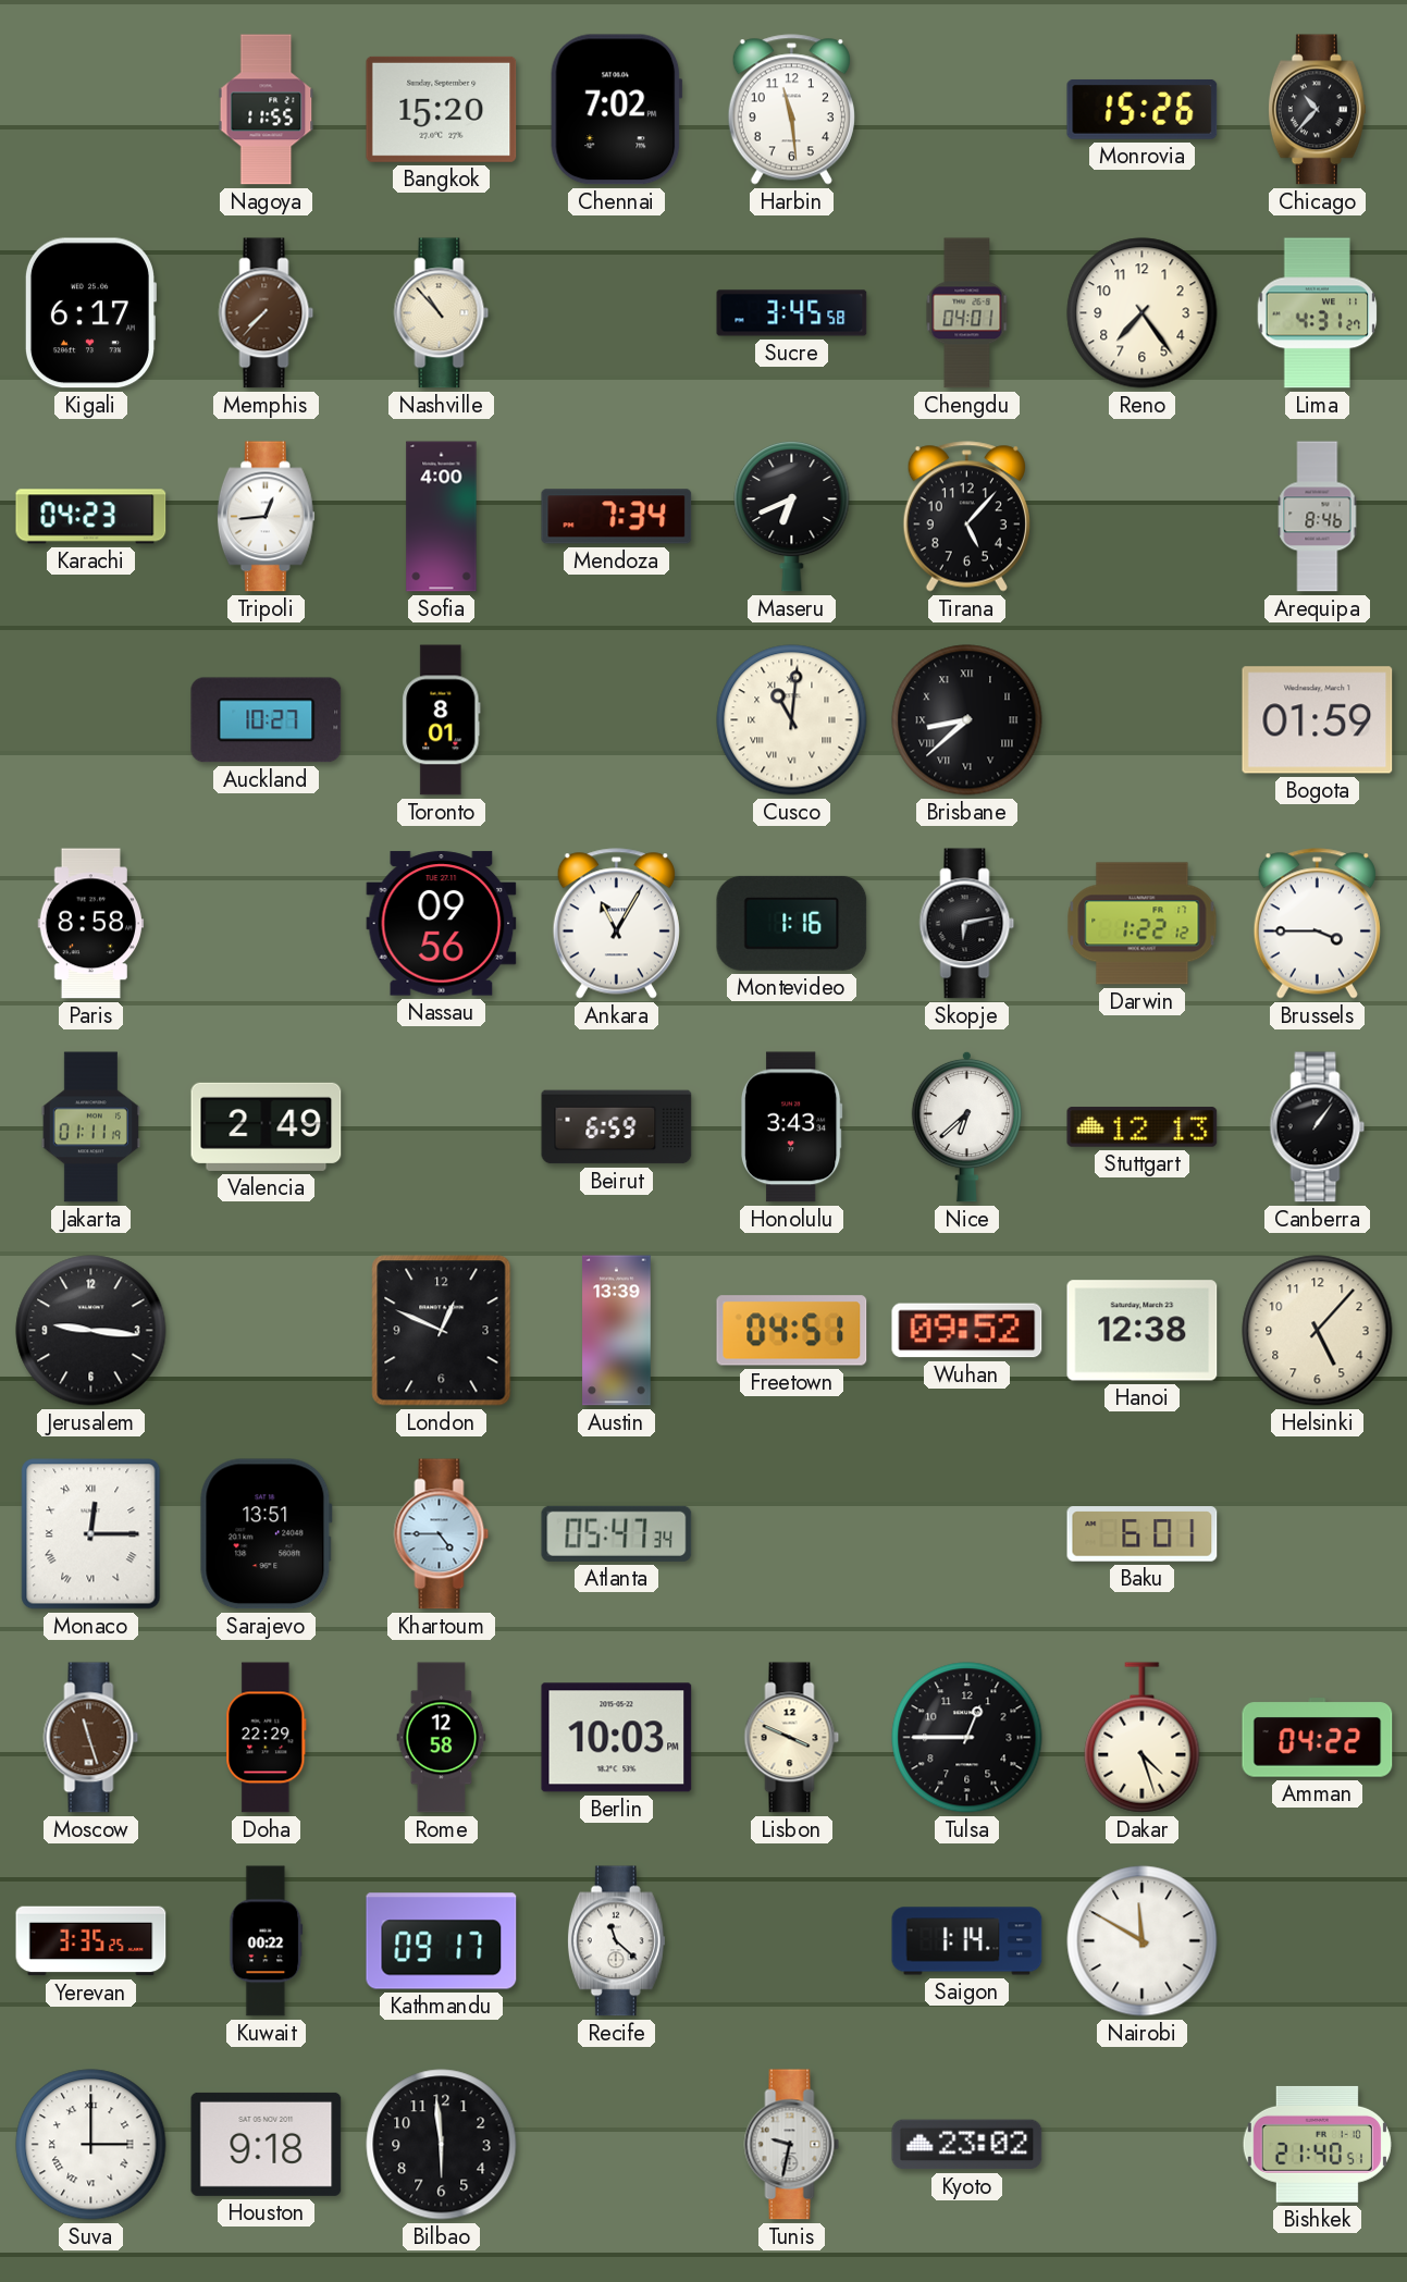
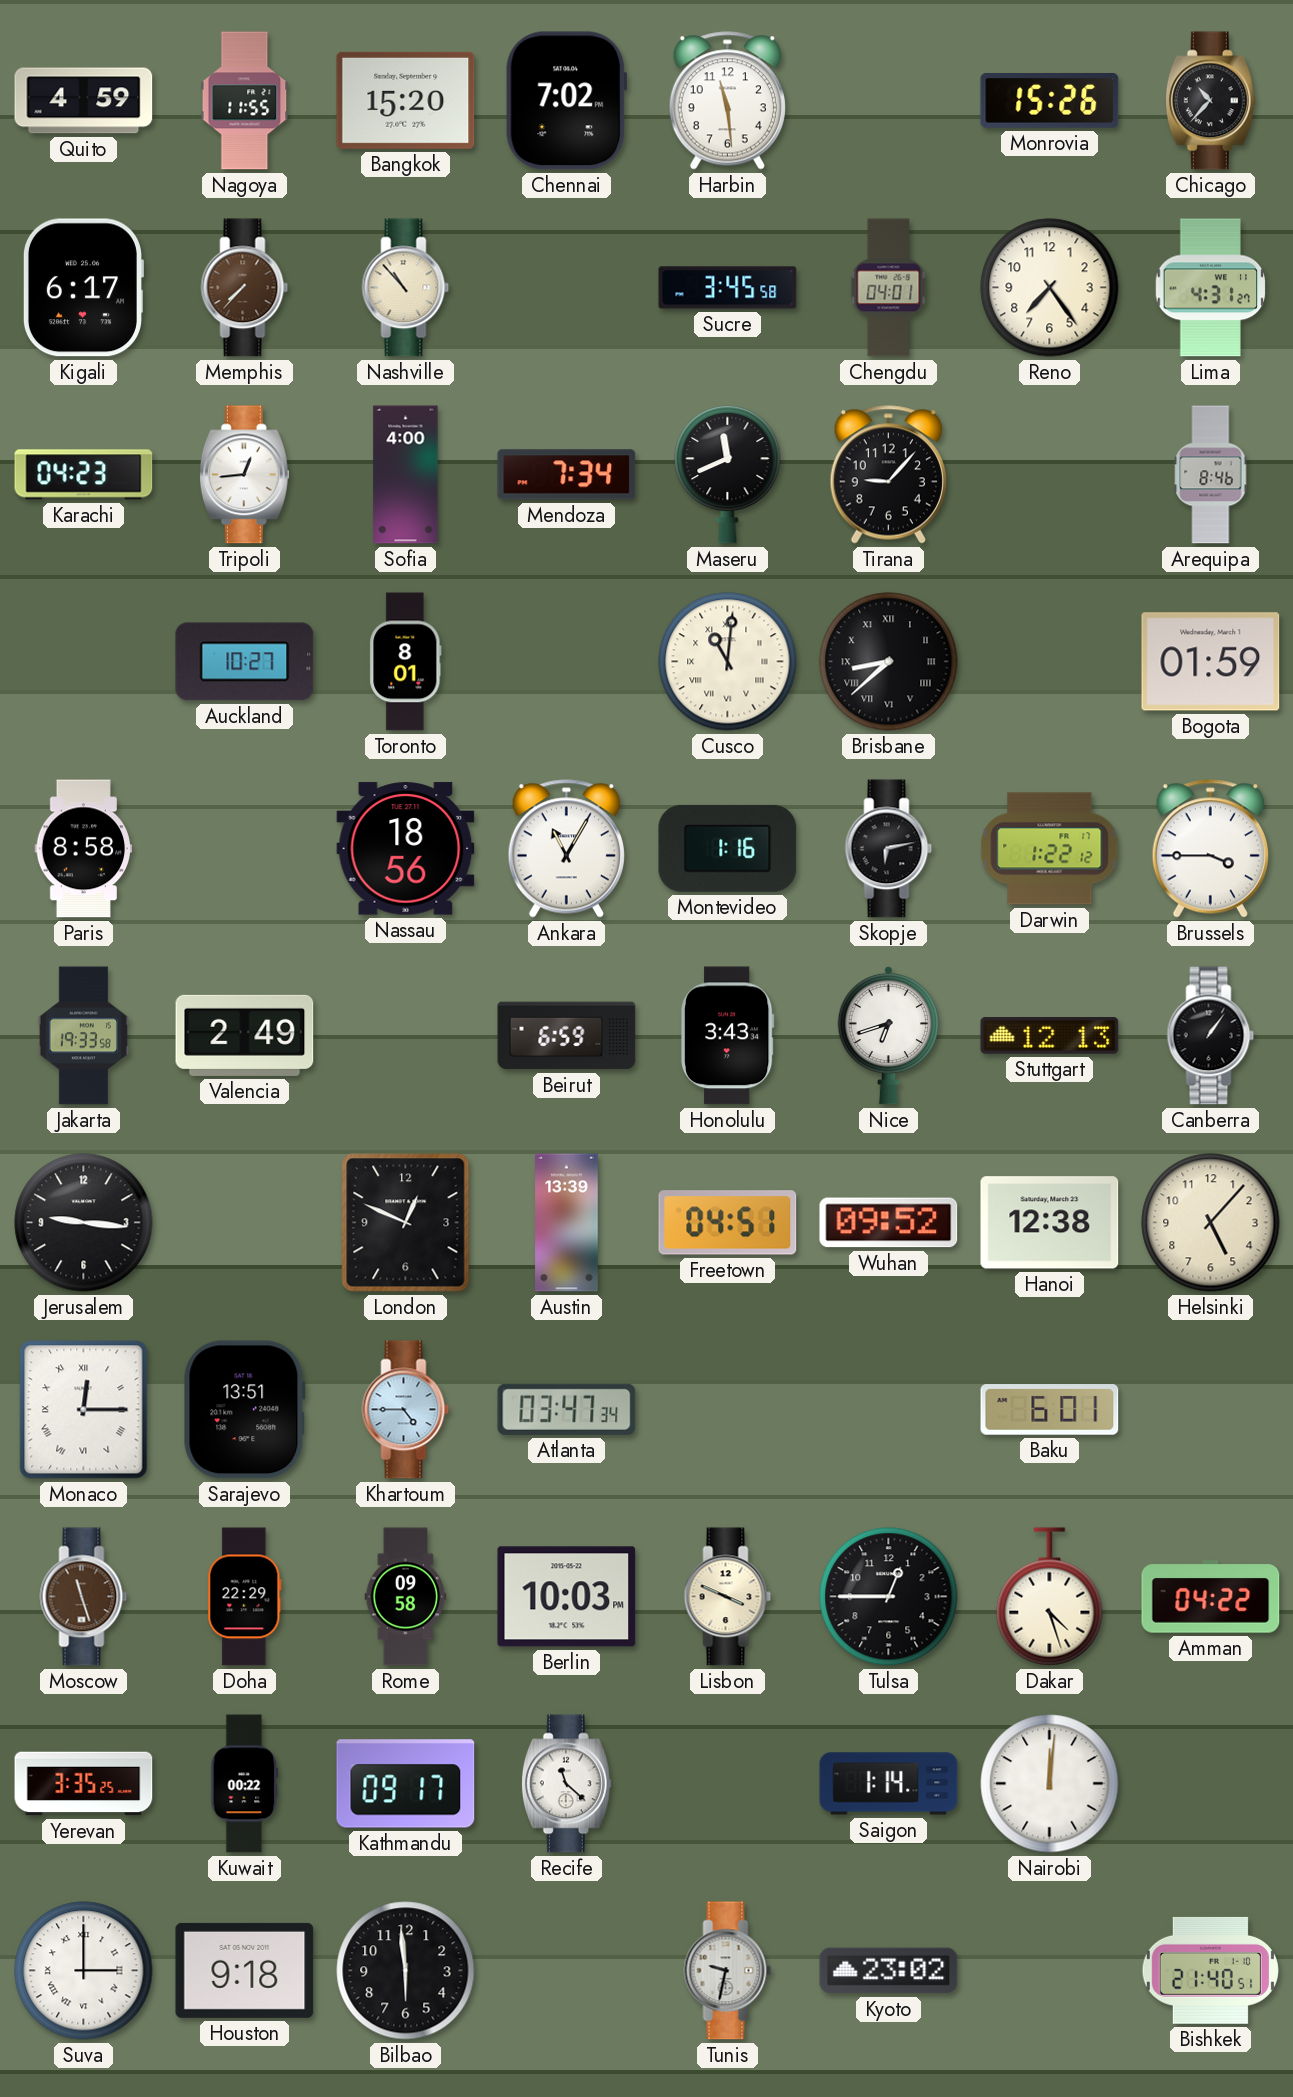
Quito: none -> 4:59
Maseru: 6:41 -> 11:41
Tirana: 5:07 -> 9:07
Nassau: 09:56 -> 18:56
Jakarta: 01:11 -> 19:33
Nice: 6:38 -> 6:42
Atlanta: 05:47 -> 03:47
Rome: 12:58 -> 09:58
Nairobi: 11:50 -> 12:01
